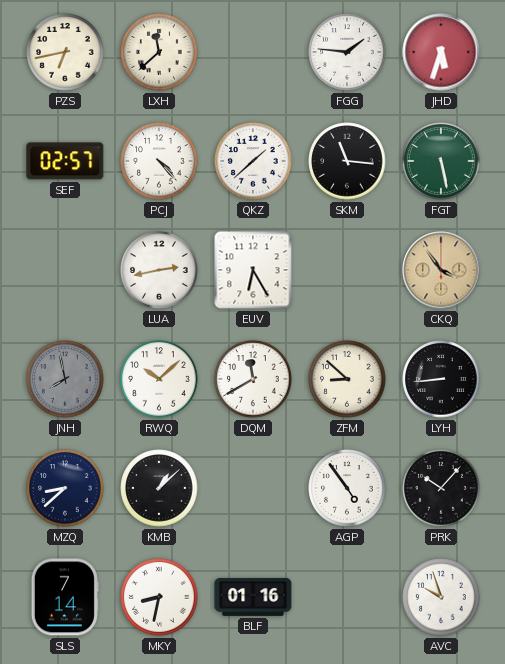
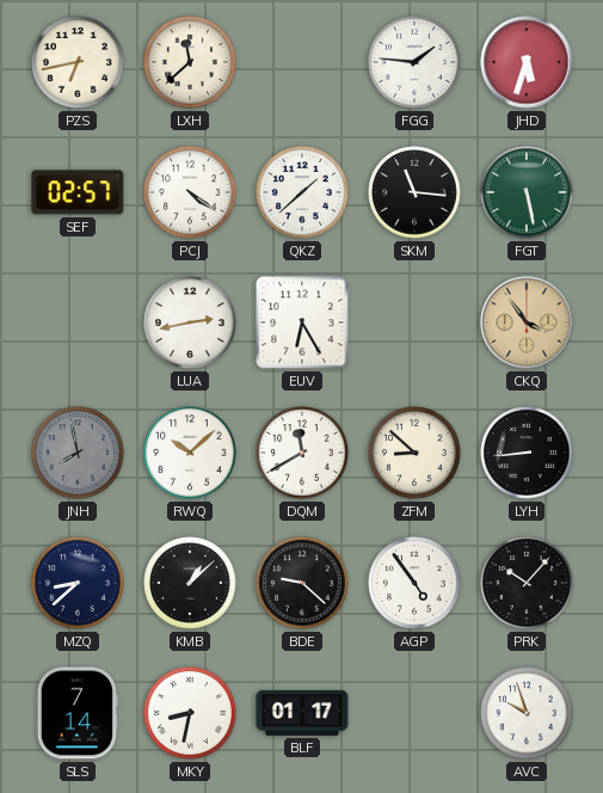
PCJ: 4:23 -> 4:21
BDE: none -> 9:22
BLF: 01:16 -> 01:17
